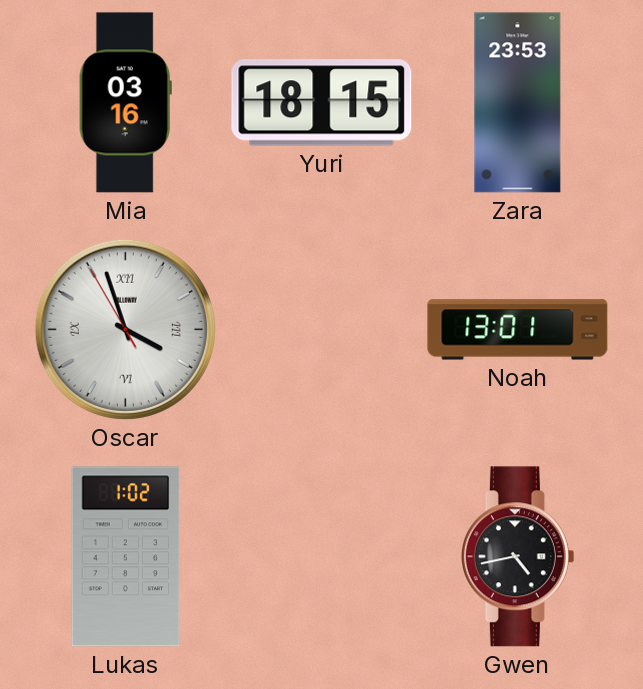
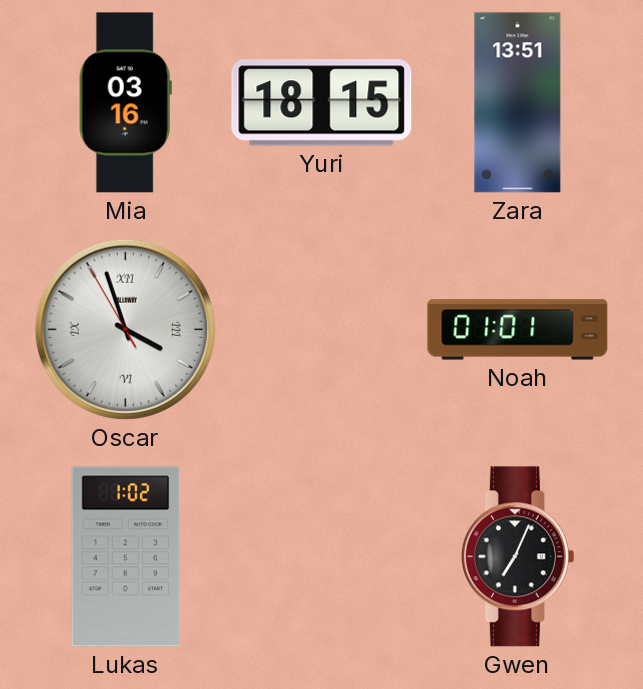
Zara: 23:53 -> 13:51
Noah: 13:01 -> 01:01
Gwen: 4:43 -> 7:04
